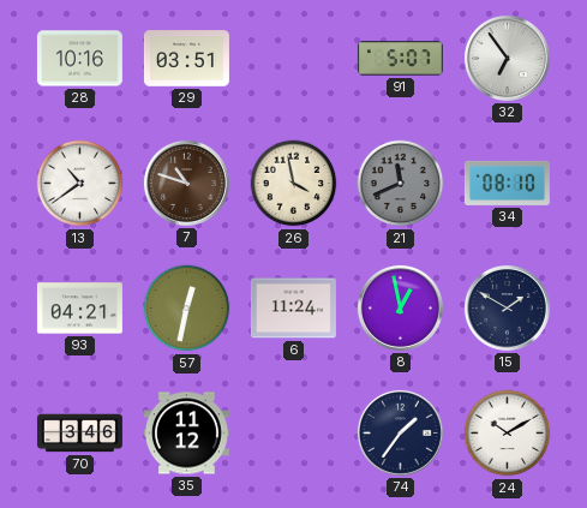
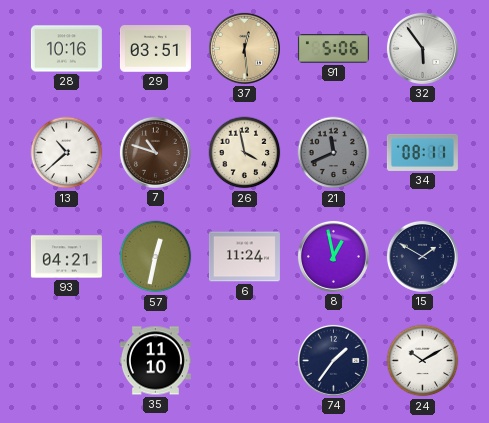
37: none -> 12:29
91: 5:07 -> 5:06
32: 6:54 -> 5:54
13: 10:39 -> 10:38
34: 08:10 -> 08:11
70: 3:46 -> none
35: 11:12 -> 11:10
